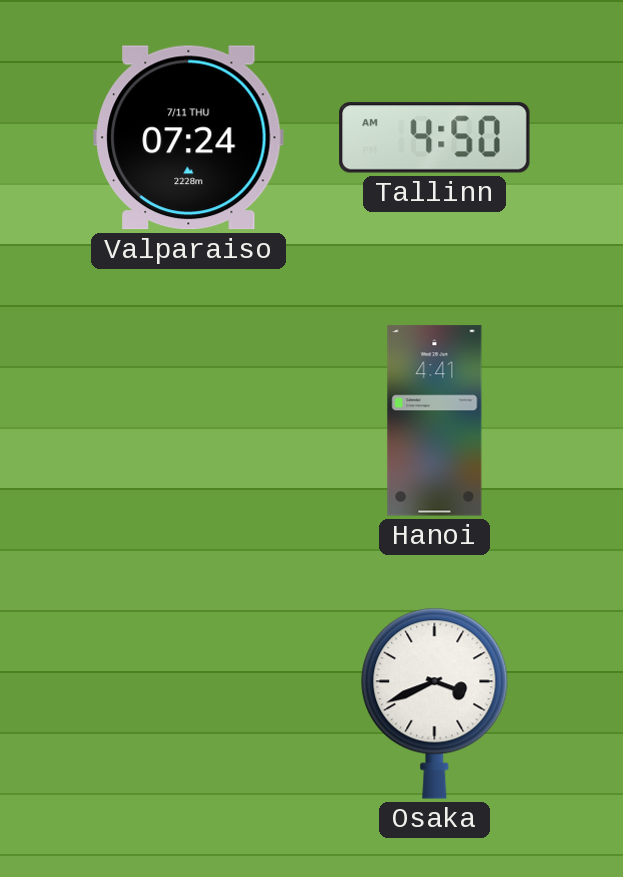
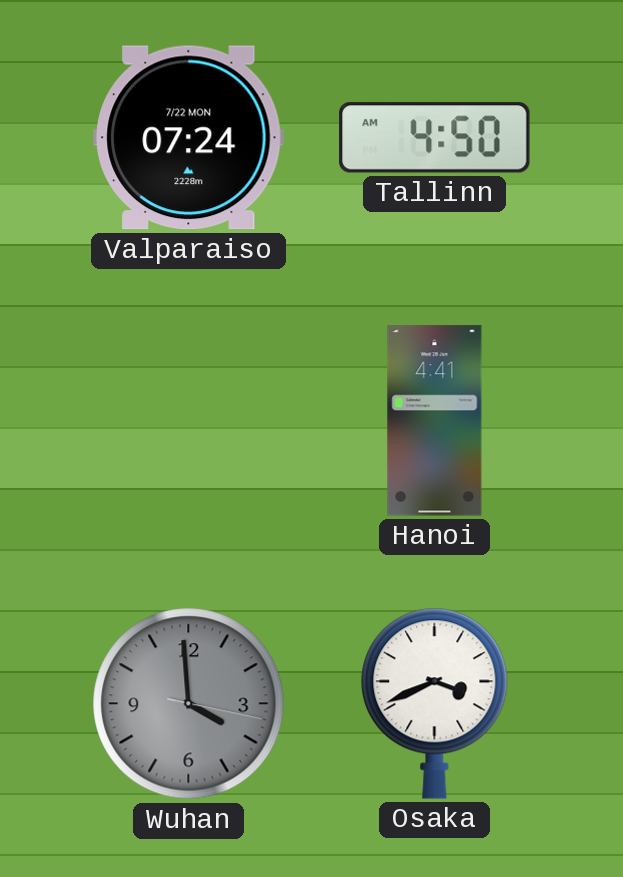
Valparaiso date: 7/11 THU -> 7/22 MON
Wuhan: none -> 3:59
